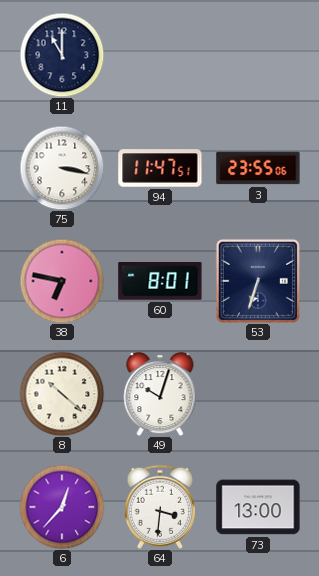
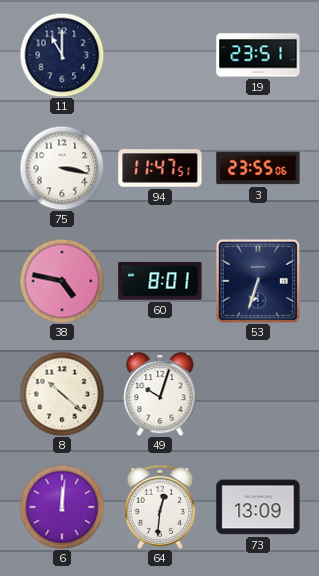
19: none -> 23:51
38: 6:47 -> 4:47
6: 12:37 -> 12:01
64: 3:31 -> 12:31
73: 13:00 -> 13:09
